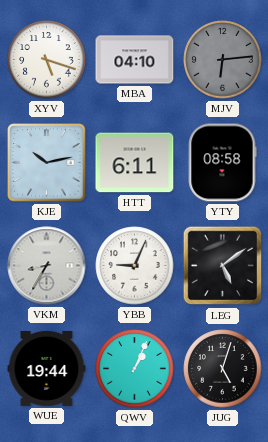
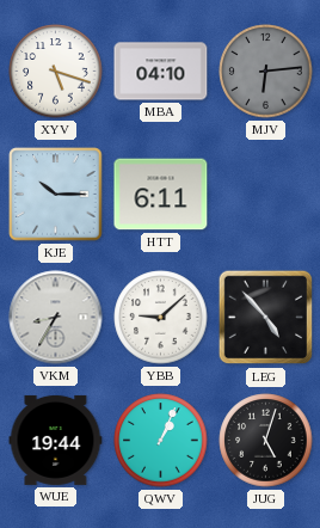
KJE: 10:13 -> 10:15
YTY: 08:58 -> none
YBB: 9:04 -> 9:08
LEG: 5:09 -> 4:53
